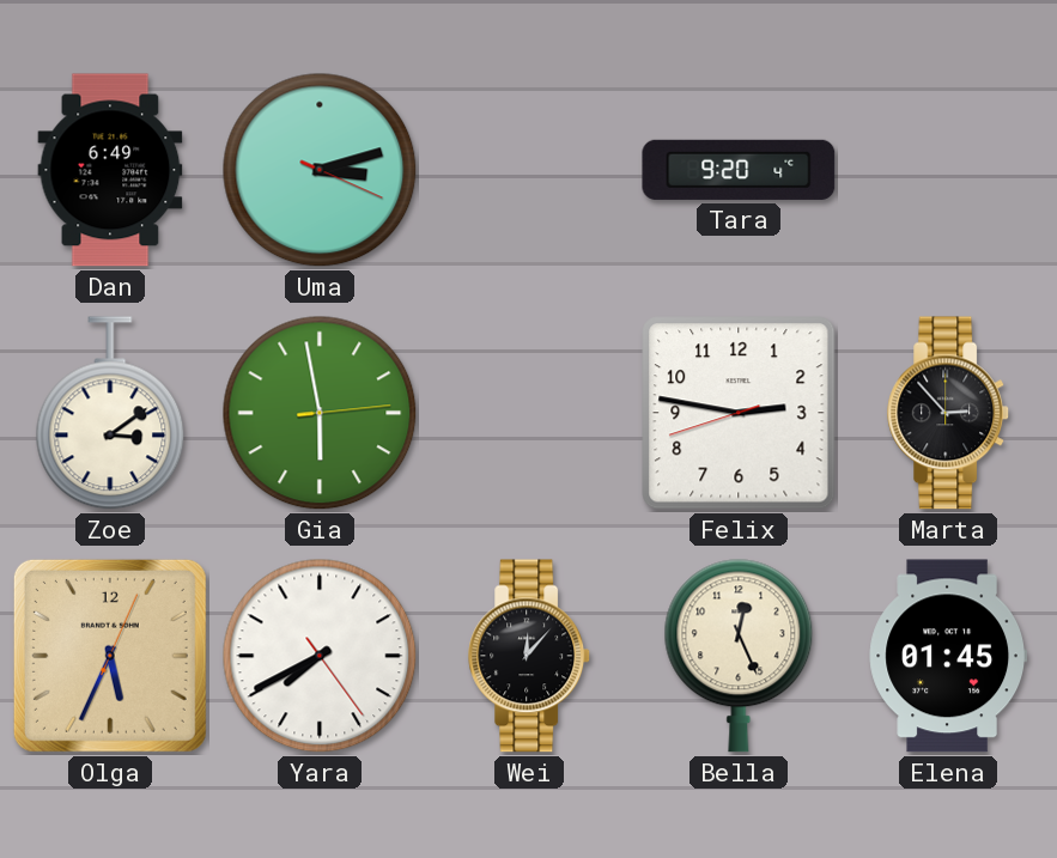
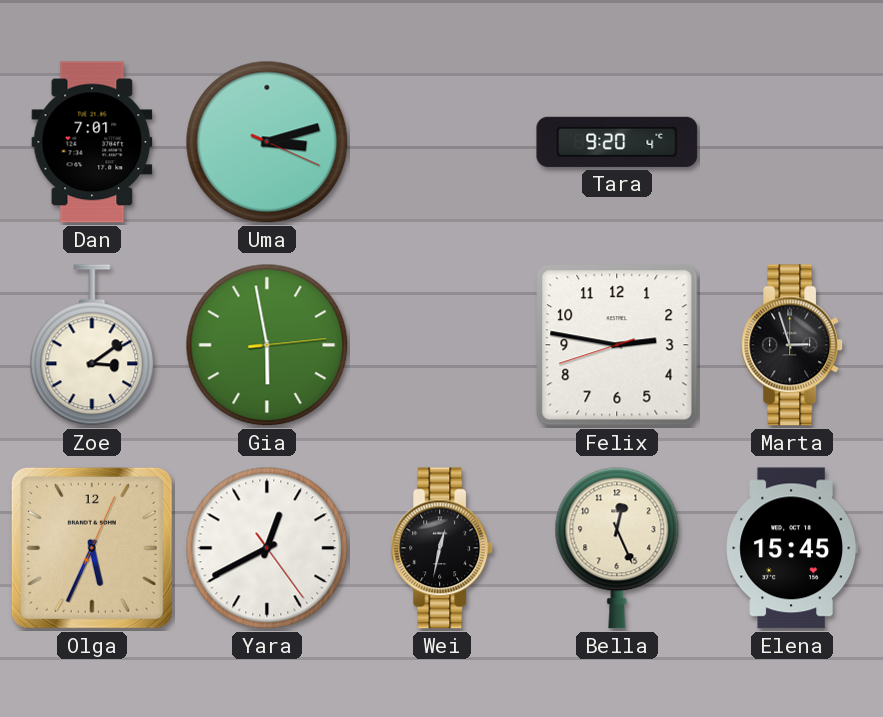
Dan: 6:49 -> 7:01
Marta: 2:53 -> 2:57
Yara: 7:40 -> 12:40
Wei: 12:07 -> 12:32
Elena: 01:45 -> 15:45
